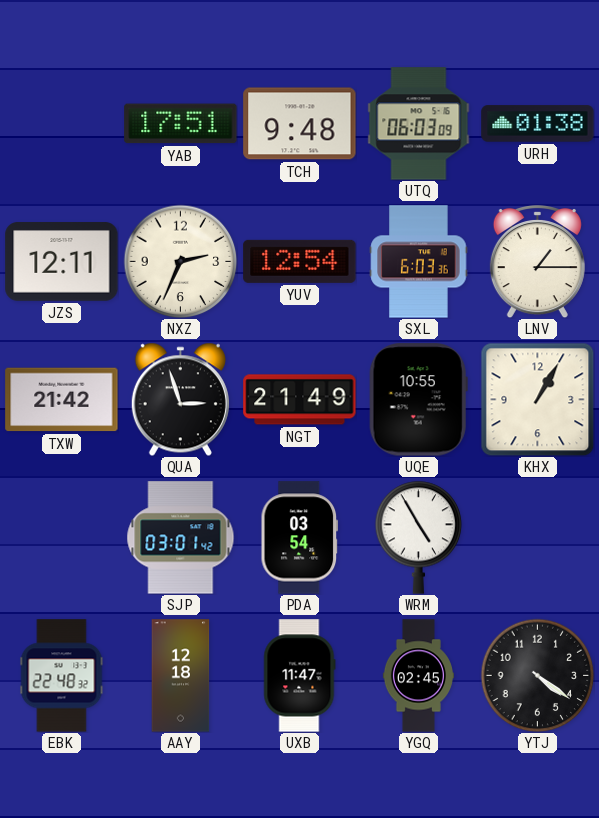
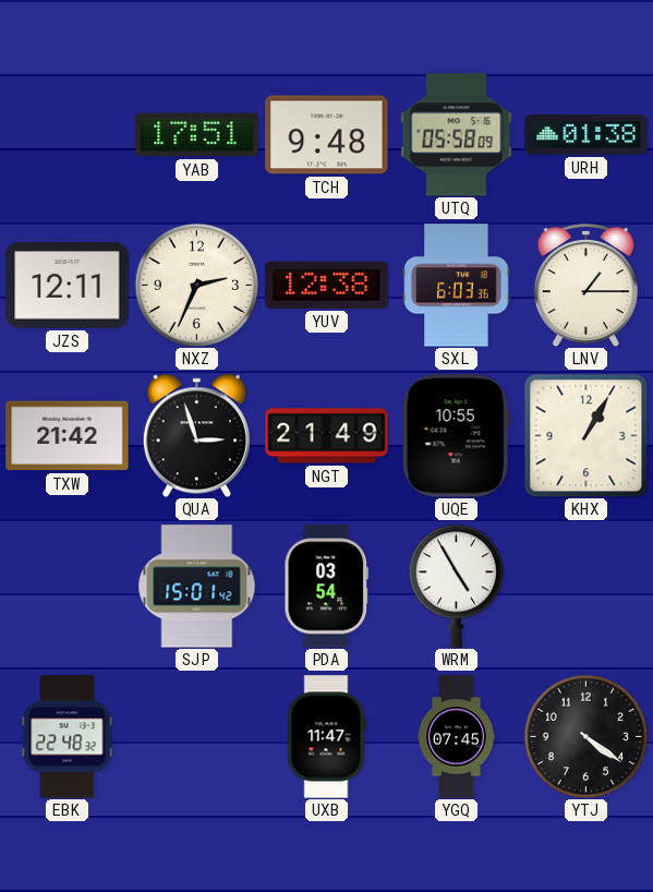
UTQ: 06:03 -> 05:58
YUV: 12:54 -> 12:38
SJP: 03:01 -> 15:01
AAY: 12:18 -> none
YGQ: 02:45 -> 07:45
